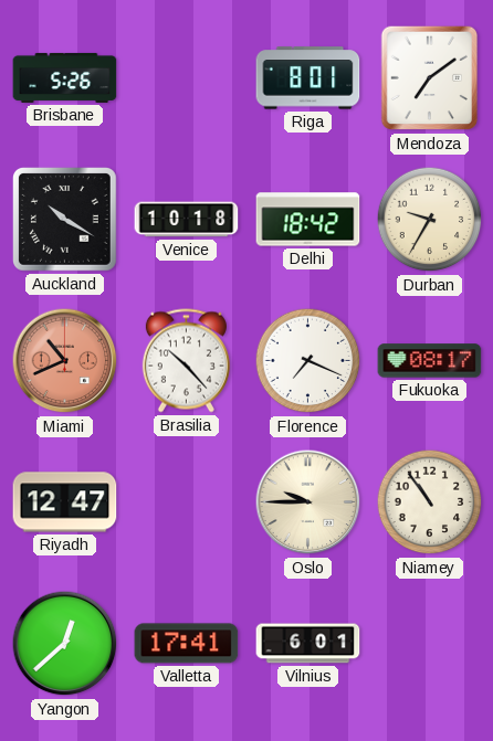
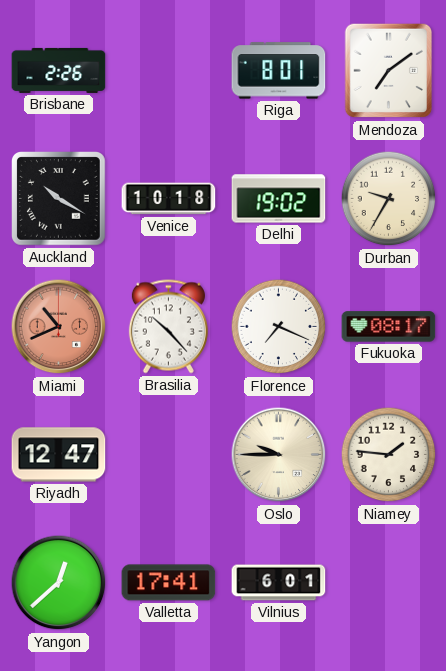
Brisbane: 5:26 -> 2:26
Delhi: 18:42 -> 19:02
Niamey: 10:54 -> 1:46
